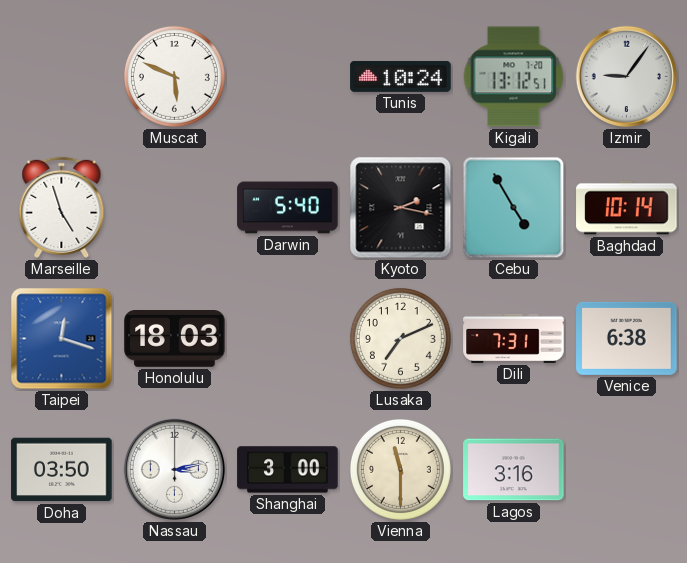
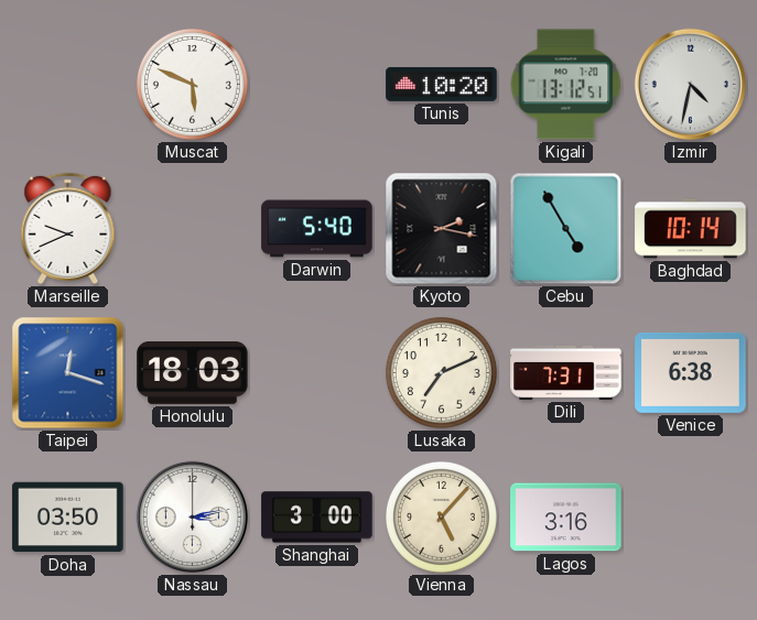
Tunis: 10:24 -> 10:20
Izmir: 9:06 -> 4:32
Marseille: 4:57 -> 9:41
Vienna: 11:30 -> 5:07
